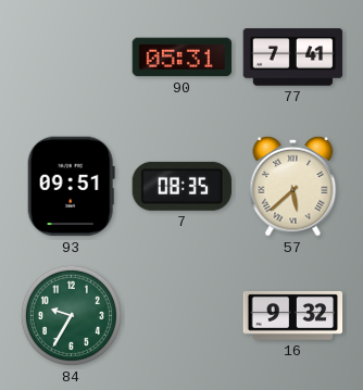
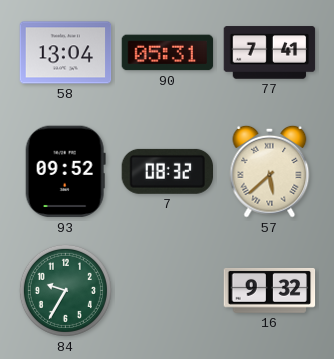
58: none -> 13:04
93: 09:51 -> 09:52
7: 08:35 -> 08:32
